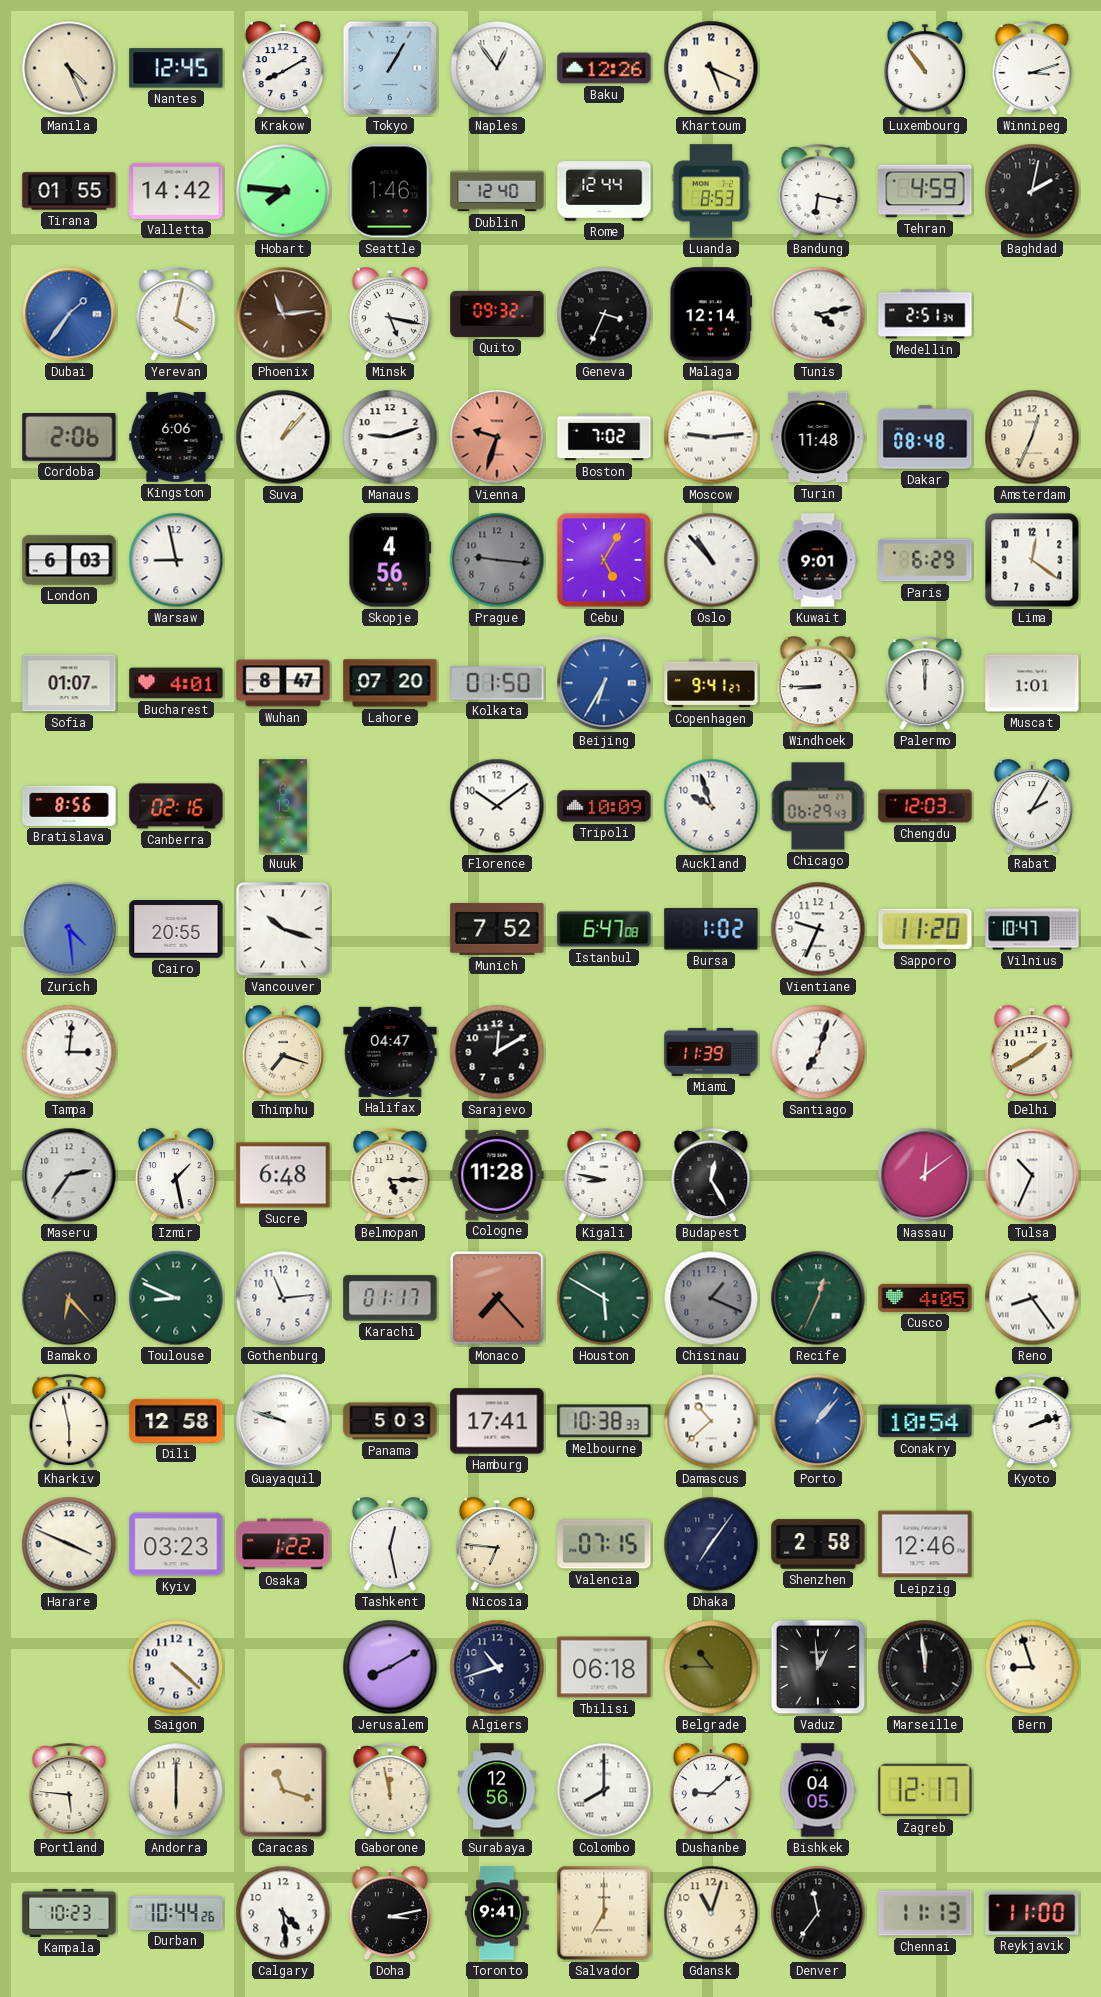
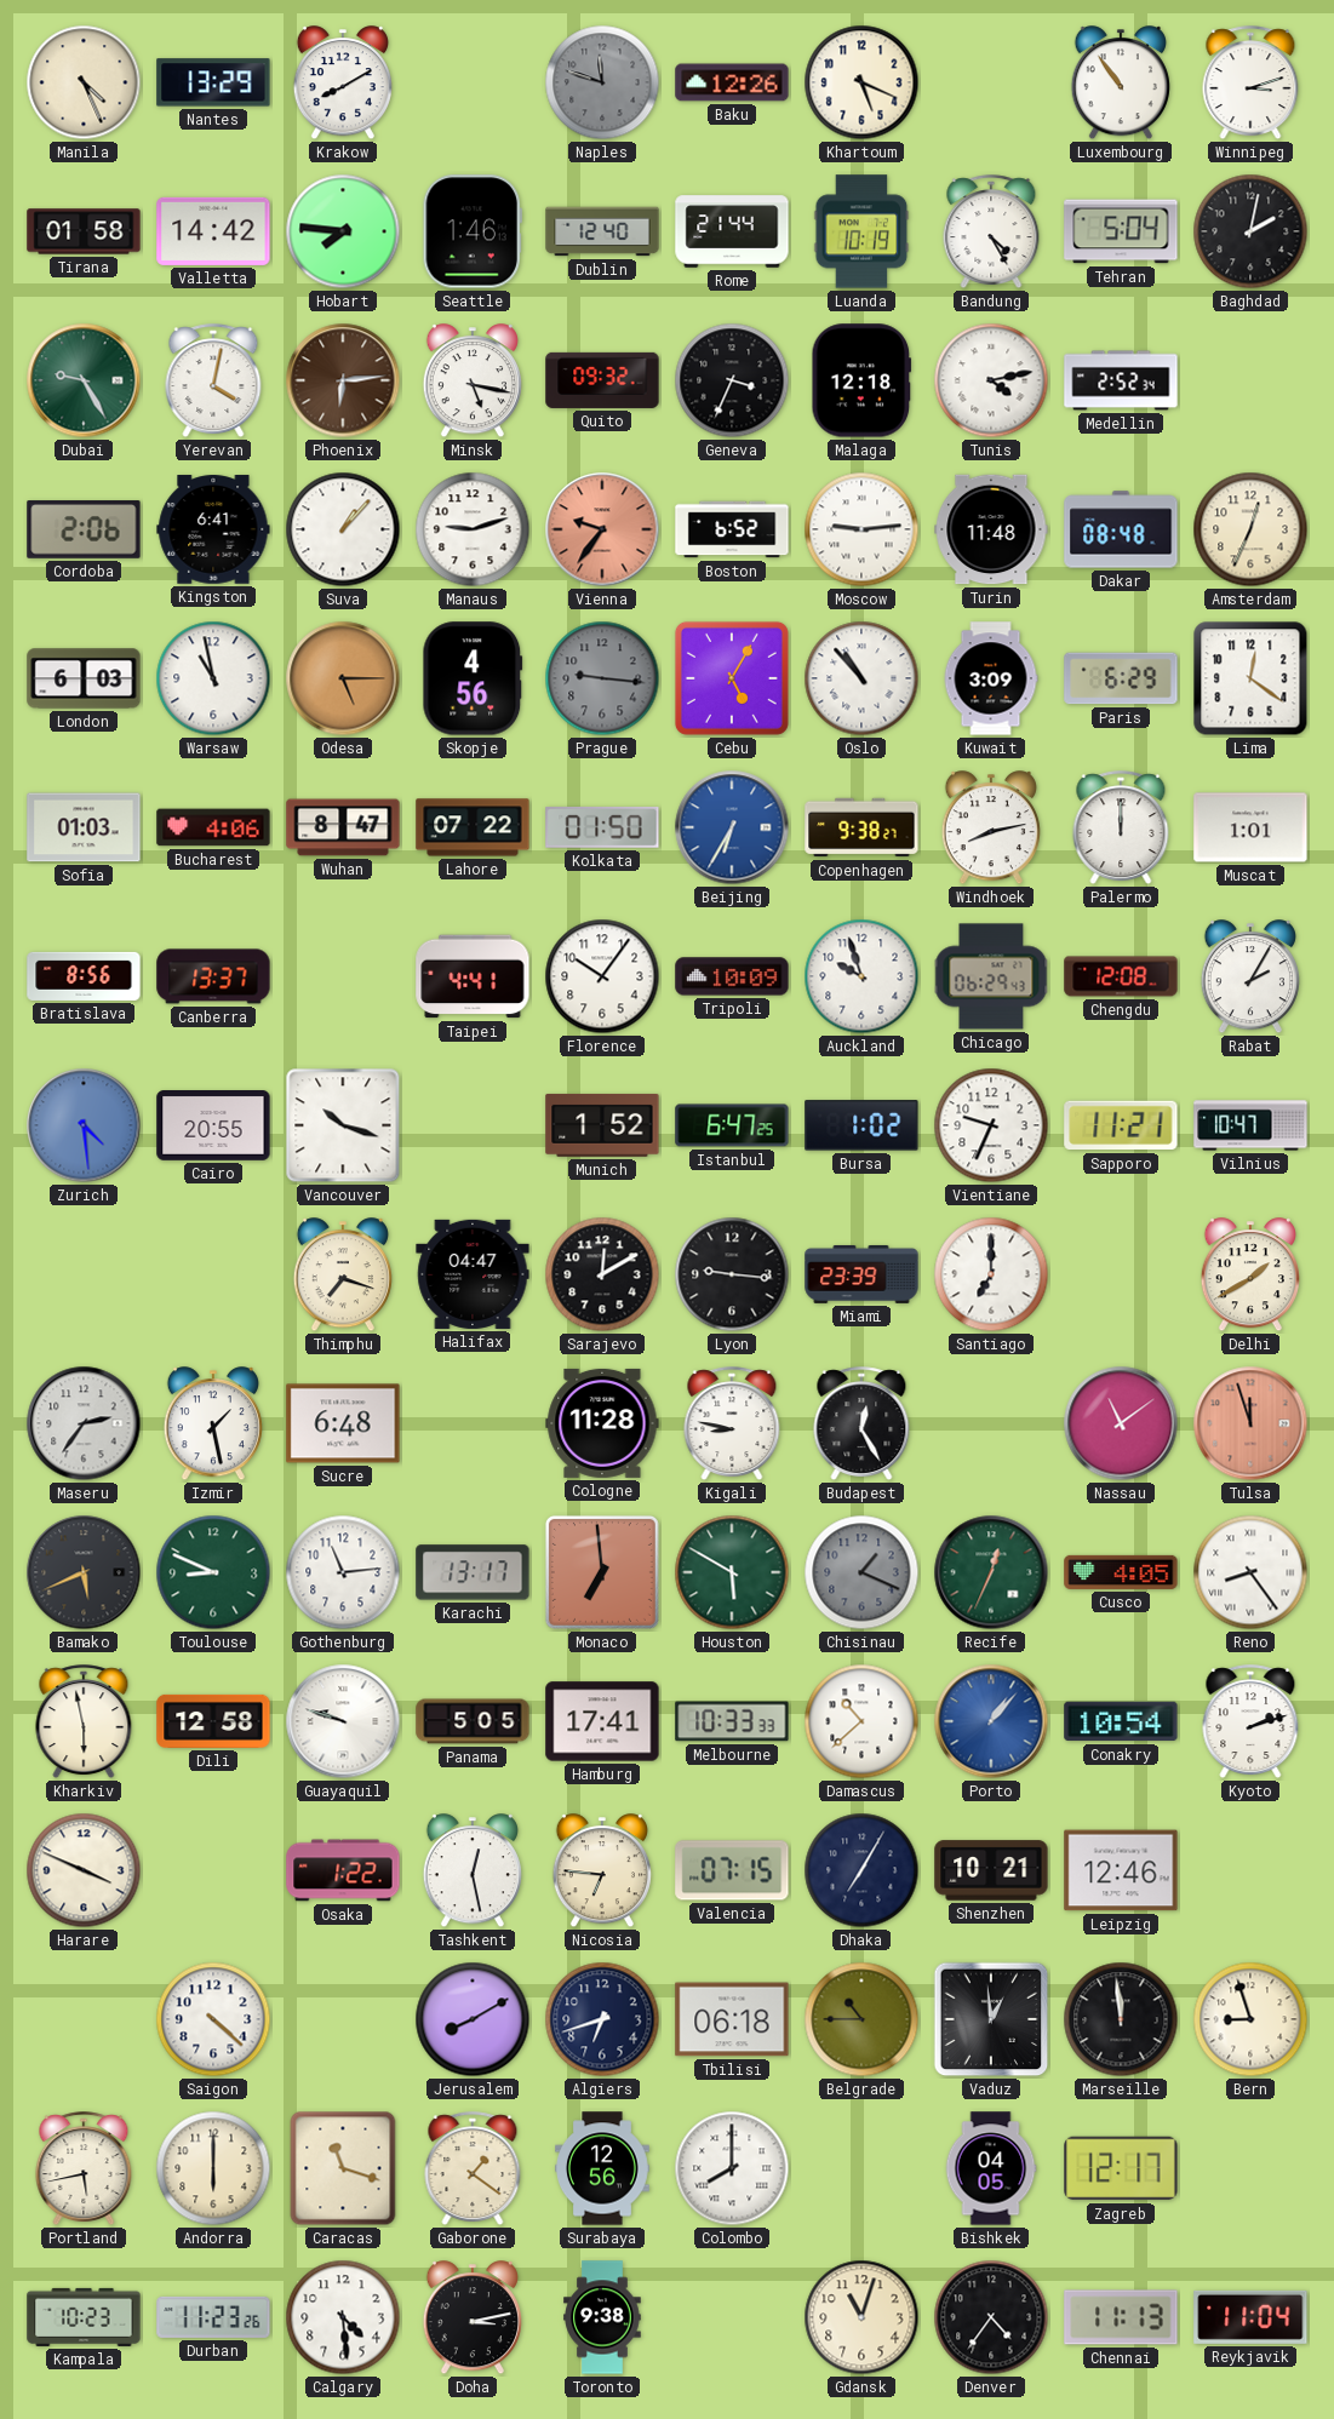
Nantes: 12:45 -> 13:29
Tokyo: 1:05 -> none
Naples: 12:54 -> 11:48
Naples dial: white -> grey
Tirana: 01:55 -> 01:58
Rome: 12:44 -> 21:44
Luanda: 8:53 -> 10:19
Bandung: 6:17 -> 4:25
Tehran: 4:59 -> 5:04
Dubai: 1:36 -> 9:25
Dubai dial: blue -> green
Phoenix: 11:14 -> 6:14
Malaga: 12:14 -> 12:18
Medellin: 2:51 -> 2:52
Kingston: 6:06 -> 6:41
Vienna: 9:33 -> 9:36
Boston: 7:02 -> 6:52
Warsaw: 8:58 -> 10:58
Odesa: none -> 5:15
Kuwait: 9:01 -> 3:09
Sofia: 01:07 -> 01:03
Bucharest: 4:01 -> 4:06
Lahore: 07:20 -> 07:22
Copenhagen: 9:41 -> 9:38
Windhoek: 8:45 -> 8:13
Canberra: 02:16 -> 13:37
Nuuk: 6:13 -> none
Taipei: none -> 4:41
Florence: 10:09 -> 10:06
Chengdu: 12:03 -> 12:08
Munich: 7:52 -> 1:52
Istanbul: 6:47:08 -> 6:47:25
Sapporo: 11:20 -> 11:21
Tampa: 3:01 -> none
Lyon: none -> 9:16
Miami: 11:39 -> 23:39
Santiago: 7:03 -> 7:00
Belmopan: 5:15 -> none
Nassau: 12:09 -> 11:09
Tulsa: 10:34 -> 11:57
Tulsa dial: white -> salmon
Bamako: 6:23 -> 5:41
Karachi: 01:17 -> 13:17
Monaco: 7:23 -> 6:59
Panama: 5:03 -> 5:05
Melbourne: 10:38 -> 10:33
Kyiv: 03:23 -> none
Dhaka: 7:06 -> 7:05
Shenzhen: 2:58 -> 10:21
Algiers: 10:42 -> 6:42
Portland: 5:46 -> 5:43
Gaborone: 11:58 -> 1:21
Dushanbe: 9:08 -> none
Durban: 10:44 -> 11:23
Toronto: 9:41 -> 9:38
Salvador: 7:00 -> none
Denver: 11:36 -> 4:36
Reykjavik: 11:00 -> 11:04
